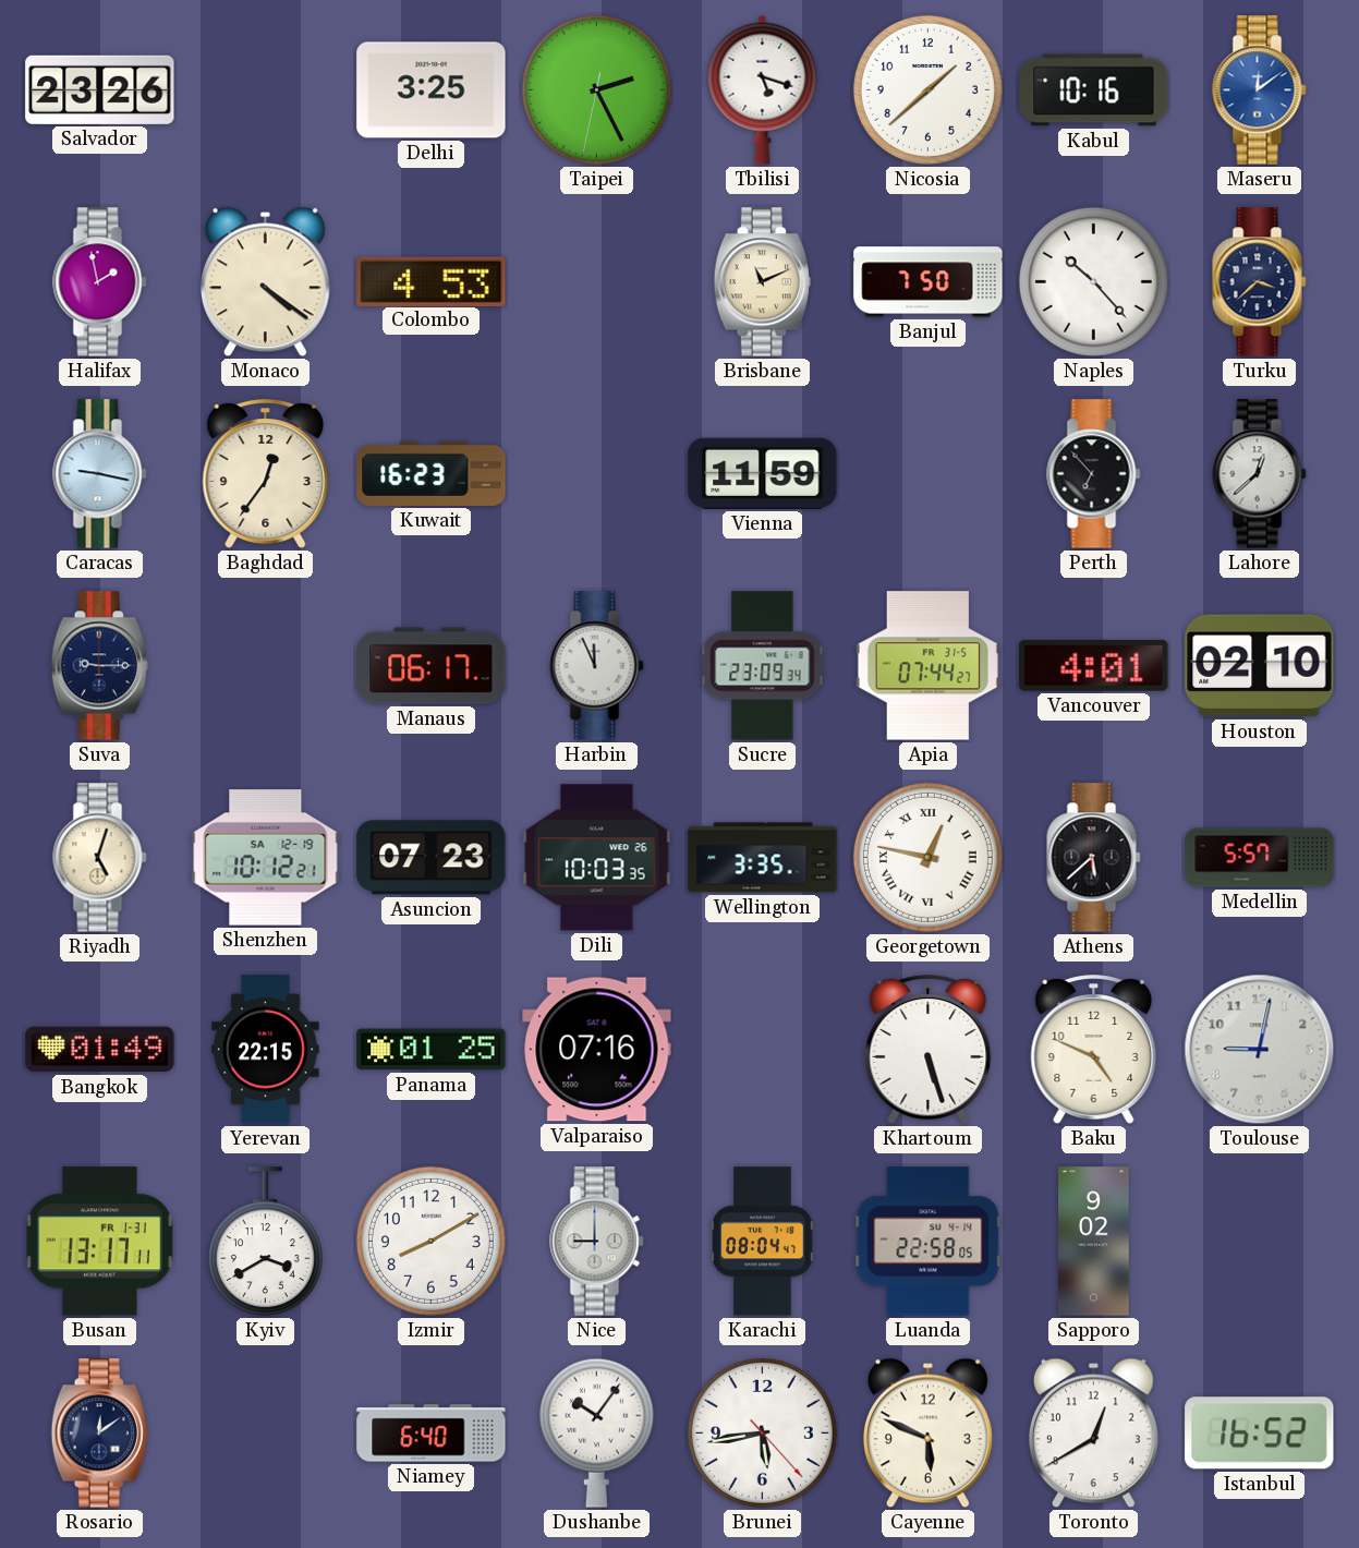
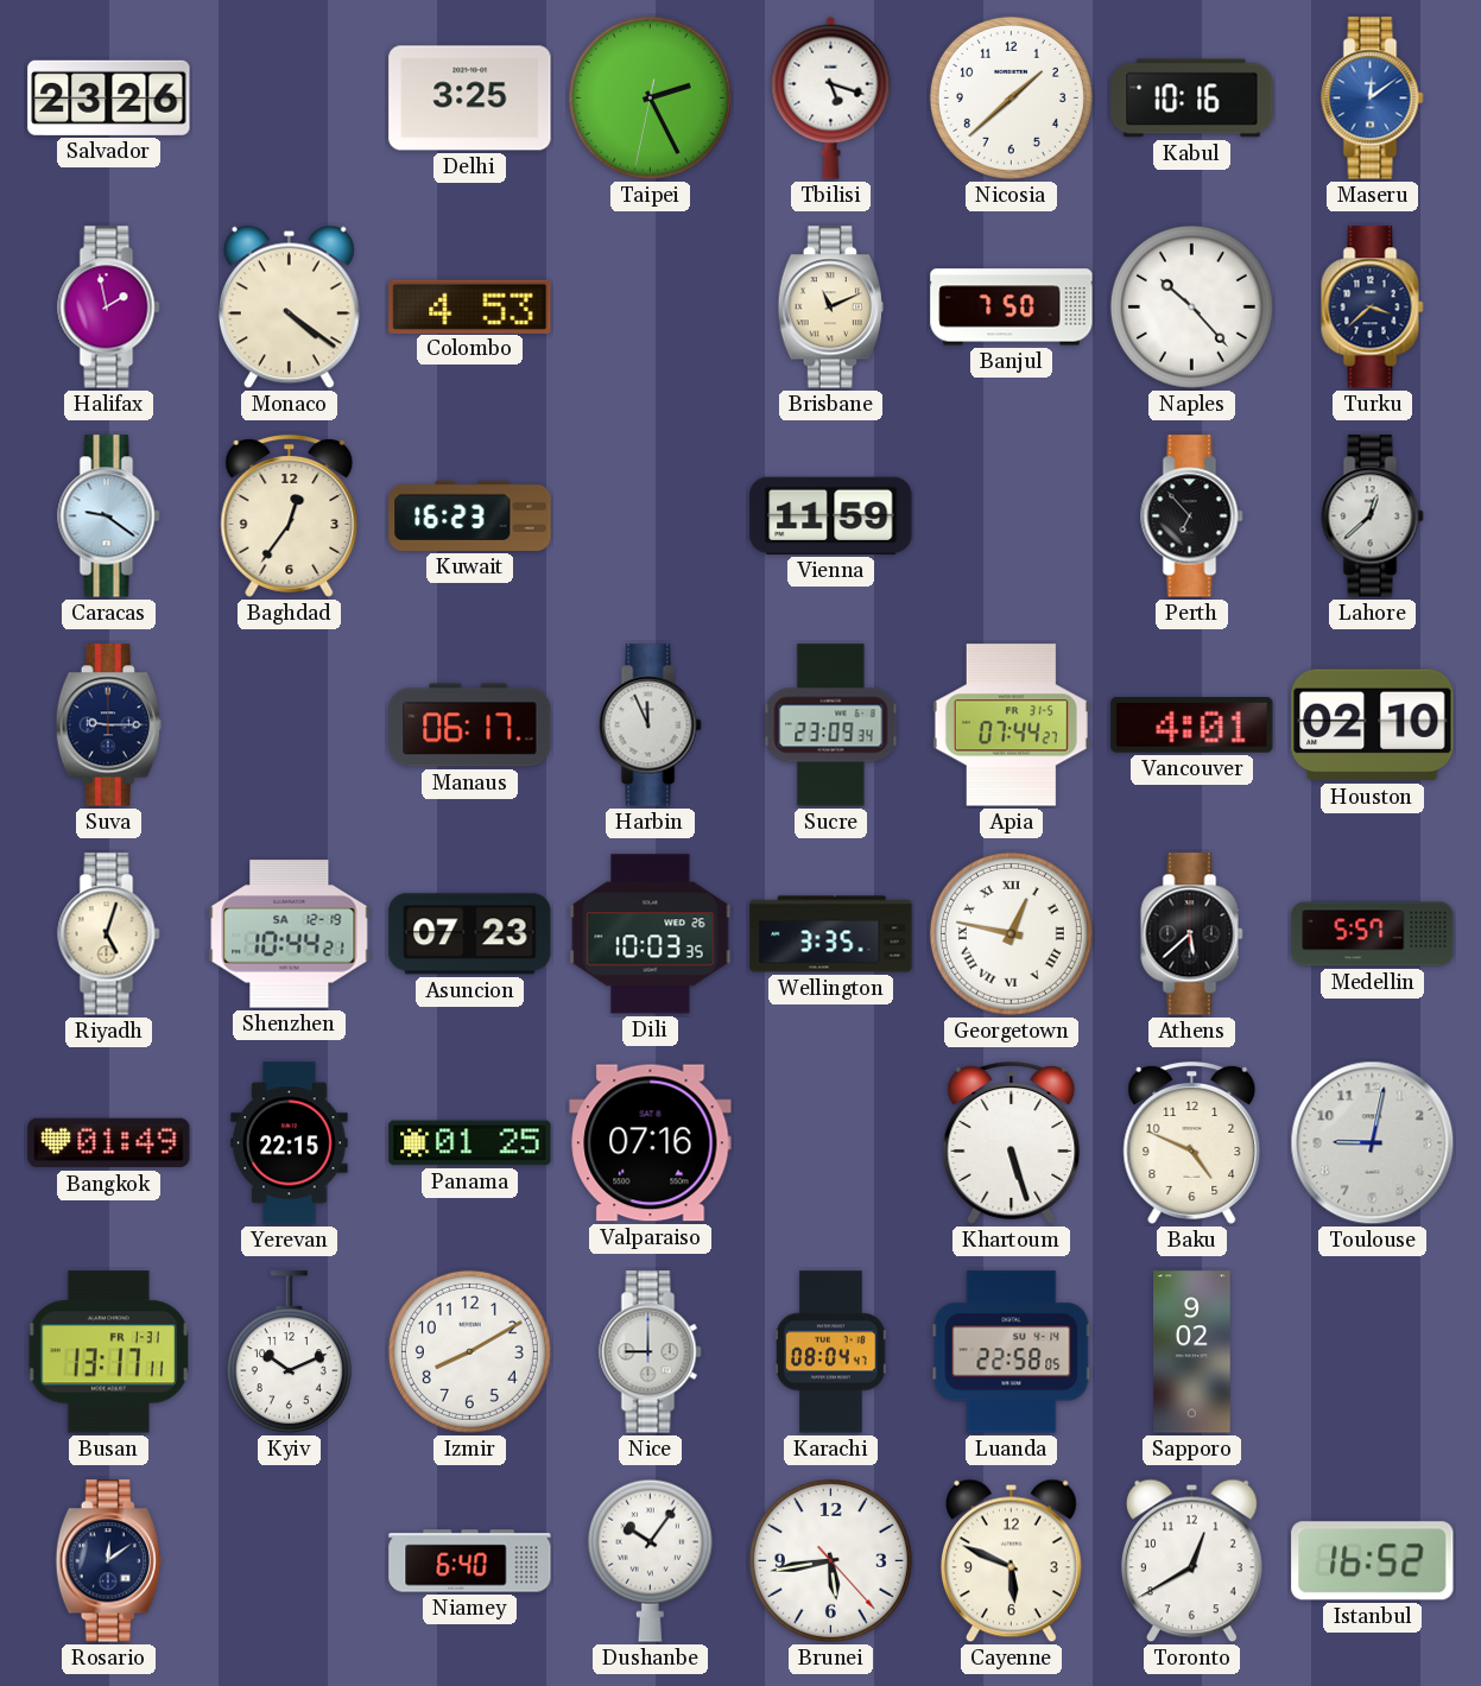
Caracas: 9:17 -> 9:21
Shenzhen: 10:12 -> 10:44
Kyiv: 3:40 -> 10:11
